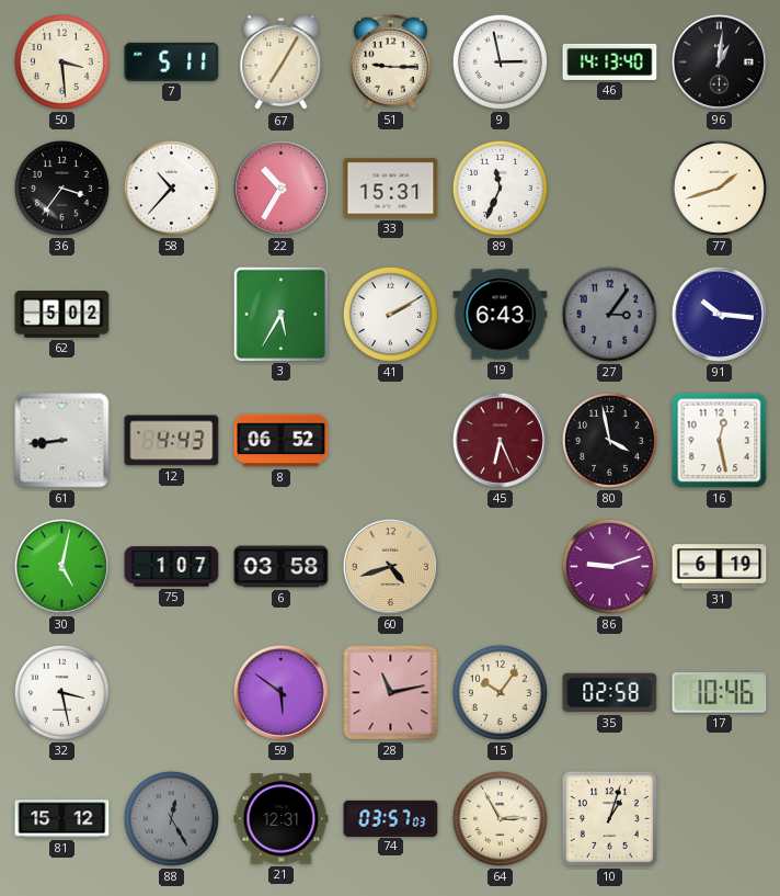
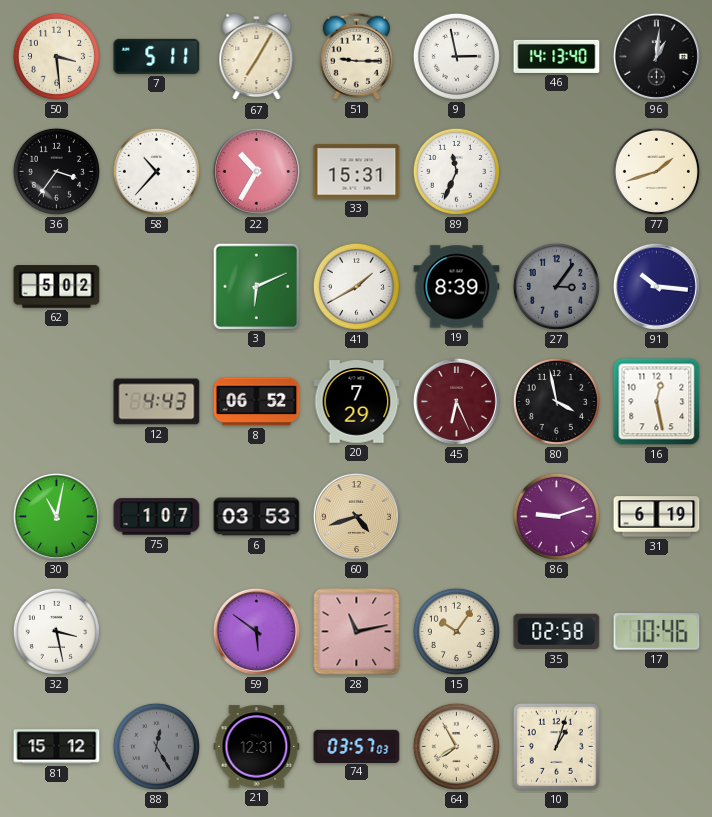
3: 5:35 -> 6:11
41: 2:10 -> 1:40
19: 6:43 -> 8:39
61: 8:44 -> none
20: none -> 7:29
30: 5:02 -> 11:02
6: 03:58 -> 03:53
64: 2:55 -> 7:55
